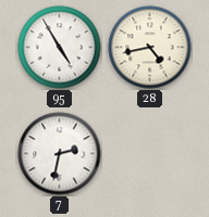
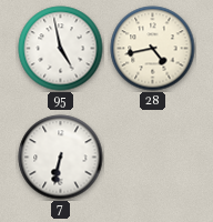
95: 4:55 -> 4:58
7: 2:32 -> 6:32
